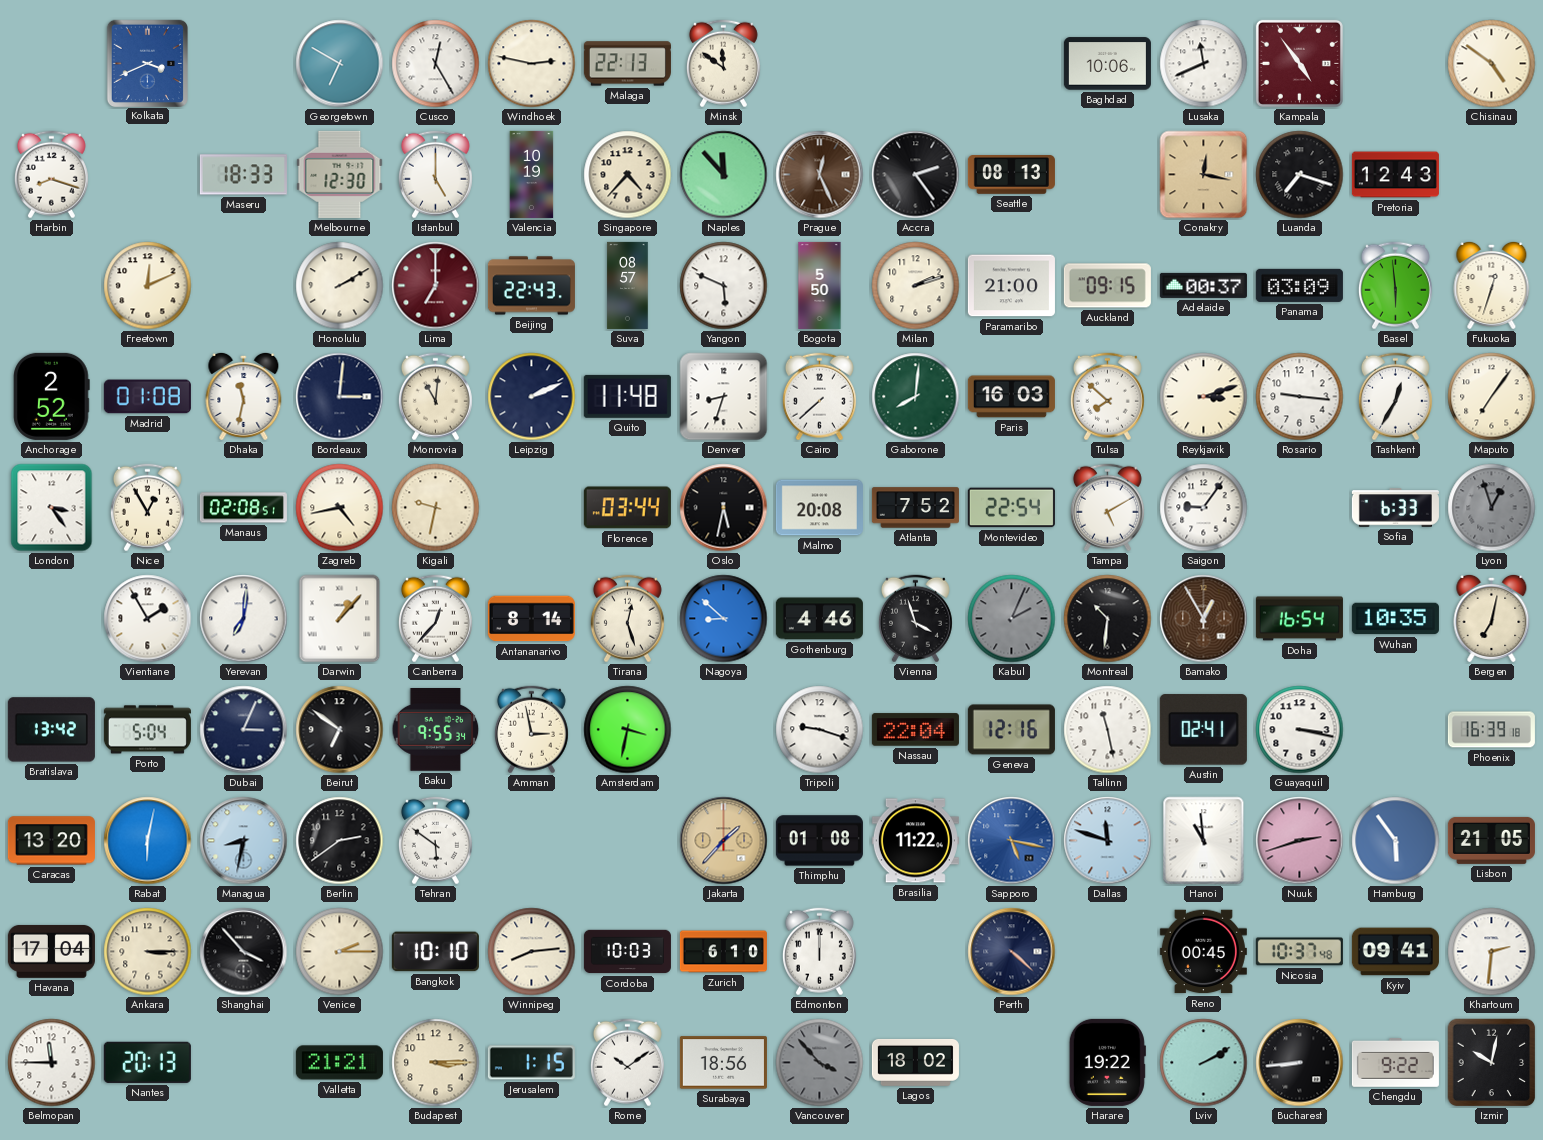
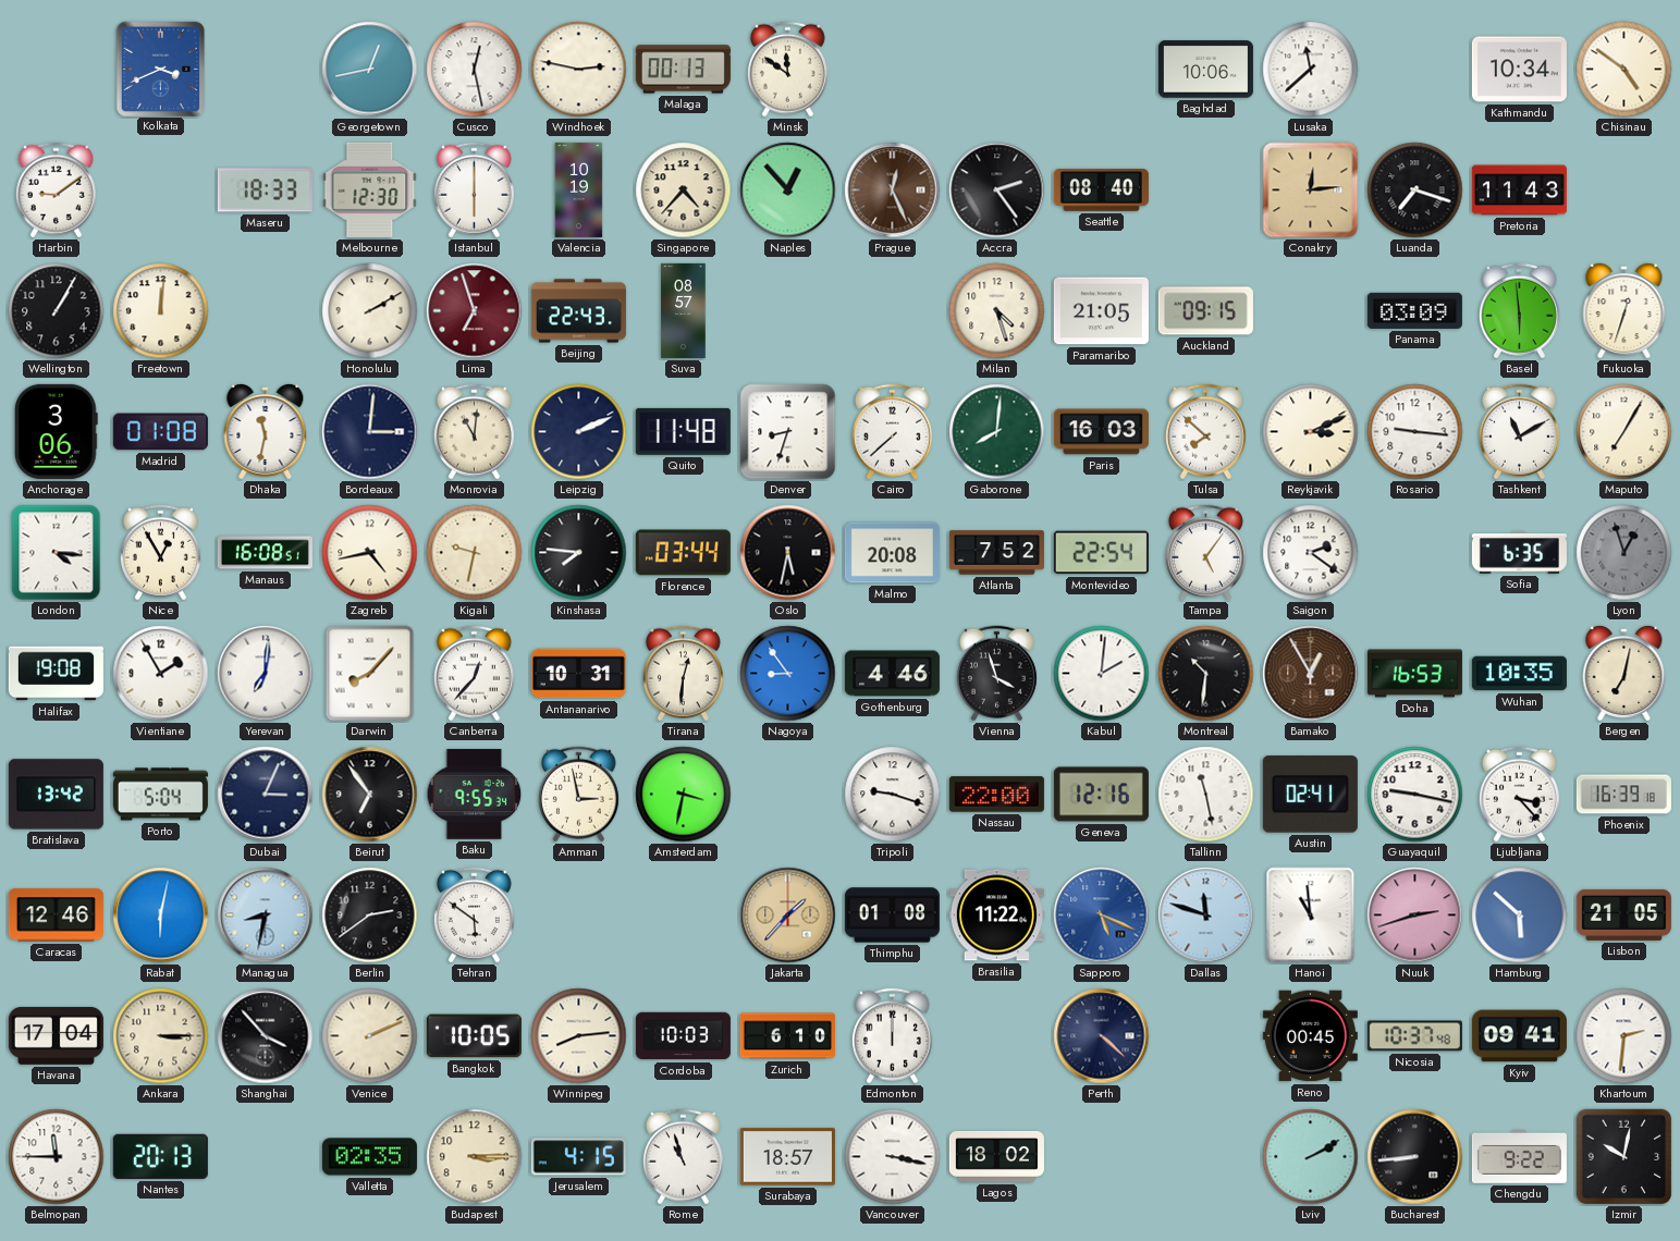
Georgetown: 6:50 -> 12:43
Cusco: 12:25 -> 12:28
Malaga: 22:13 -> 00:13
Lusaka: 11:41 -> 11:38
Kampala: 4:54 -> none
Kathmandu: none -> 10:34
Harbin: 8:18 -> 9:09
Istanbul: 5:00 -> 6:00
Naples: 11:53 -> 12:53
Seattle: 08:13 -> 08:40
Conakry: 12:17 -> 12:14
Pretoria: 12:43 -> 11:43
Wellington: none -> 1:05
Freetown: 12:11 -> 12:01
Lima: 7:00 -> 6:57
Yangon: 5:49 -> none
Bogota: 5:50 -> none
Milan: 2:12 -> 4:27
Paramaribo: 21:00 -> 21:05
Adelaide: 00:37 -> none
Anchorage: 2:52 -> 3:06
Reykjavik: 3:12 -> 3:11
Tashkent: 12:35 -> 11:10
Maputo: 7:06 -> 7:05
London: 3:24 -> 4:16
Manaus: 02:08 -> 16:08
Kinshasa: none -> 7:46
Tampa: 5:10 -> 5:06
Saigon: 9:06 -> 2:21
Sofia: 6:33 -> 6:35
Halifax: none -> 19:08
Darwin: 1:07 -> 8:07
Antananarivo: 8:14 -> 10:31
Tirana: 12:27 -> 12:31
Nagoya: 8:52 -> 8:54
Kabul: 2:04 -> 2:01
Kabul dial: grey -> white
Doha: 16:54 -> 16:53
Beirut: 6:51 -> 6:54
Nassau: 22:04 -> 22:00
Guayaquil: 3:17 -> 9:17
Ljubljana: none -> 3:23
Caracas: 13:20 -> 12:46
Sapporo: 5:17 -> 5:19
Hamburg: 5:54 -> 5:52
Venice: 2:15 -> 2:11
Bangkok: 10:10 -> 10:05
Valletta: 21:21 -> 02:35
Jerusalem: 1:15 -> 4:15
Rome: 10:09 -> 10:57
Surabaya: 18:56 -> 18:57
Vancouver: 3:53 -> 3:17
Vancouver dial: grey -> white
Harare: 19:22 -> none
